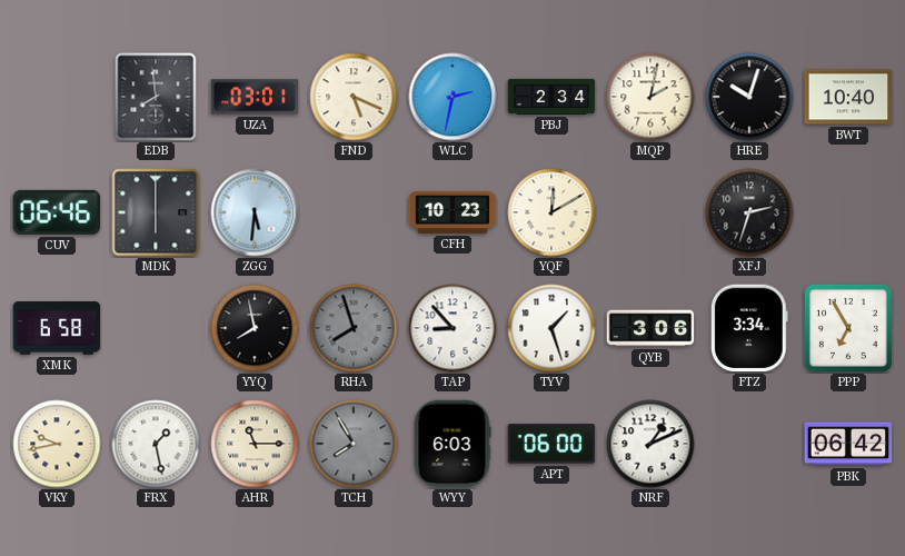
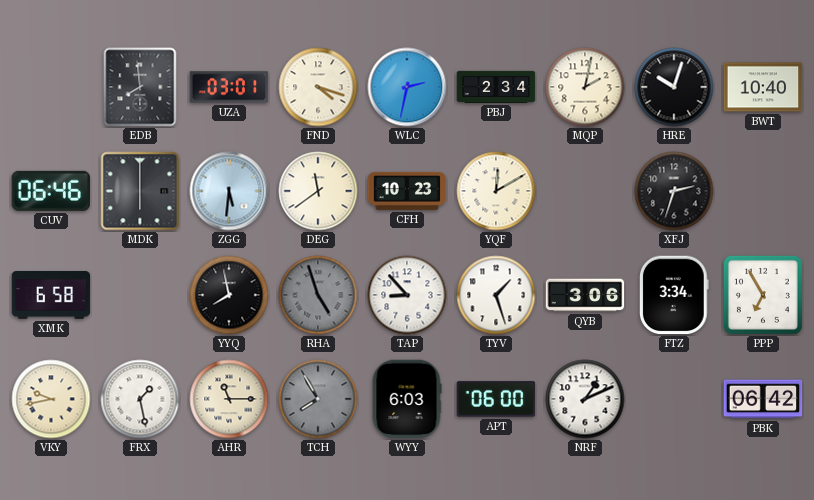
FND: 5:19 -> 4:18
DEG: none -> 11:39
RHA: 7:57 -> 4:57
